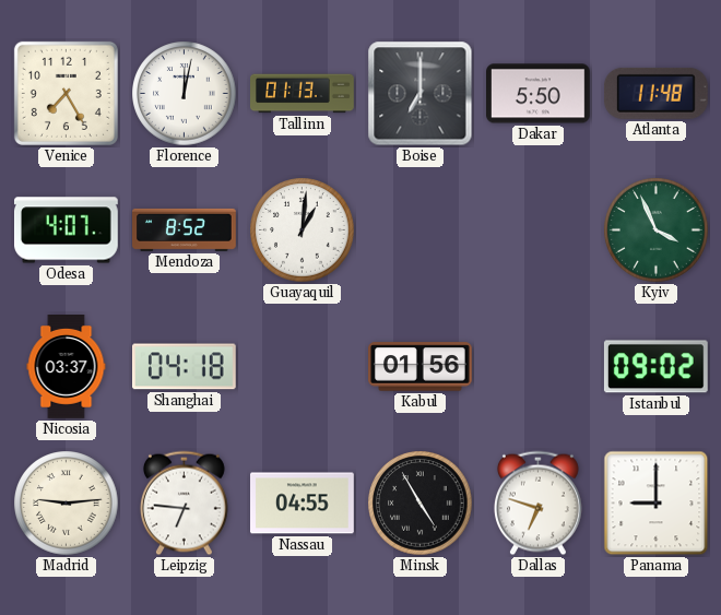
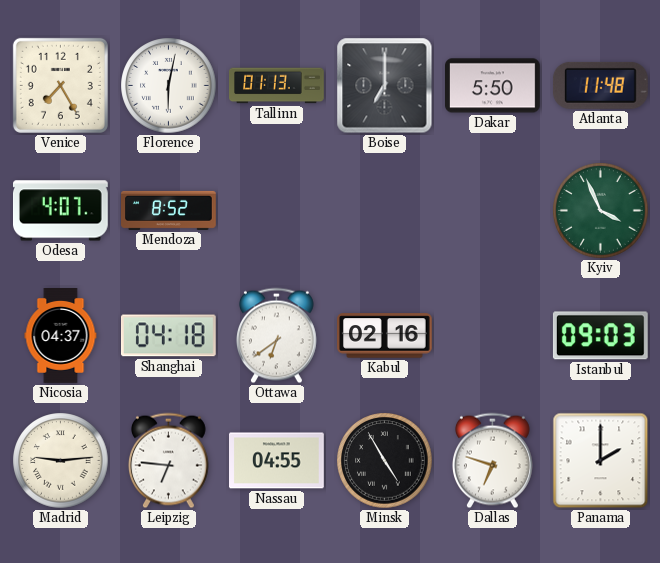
Florence: 12:02 -> 6:02
Guayaquil: 1:01 -> none
Nicosia: 03:37 -> 04:37
Ottawa: none -> 6:39
Kabul: 01:56 -> 02:16
Istanbul: 09:02 -> 09:03
Panama: 9:00 -> 2:00
